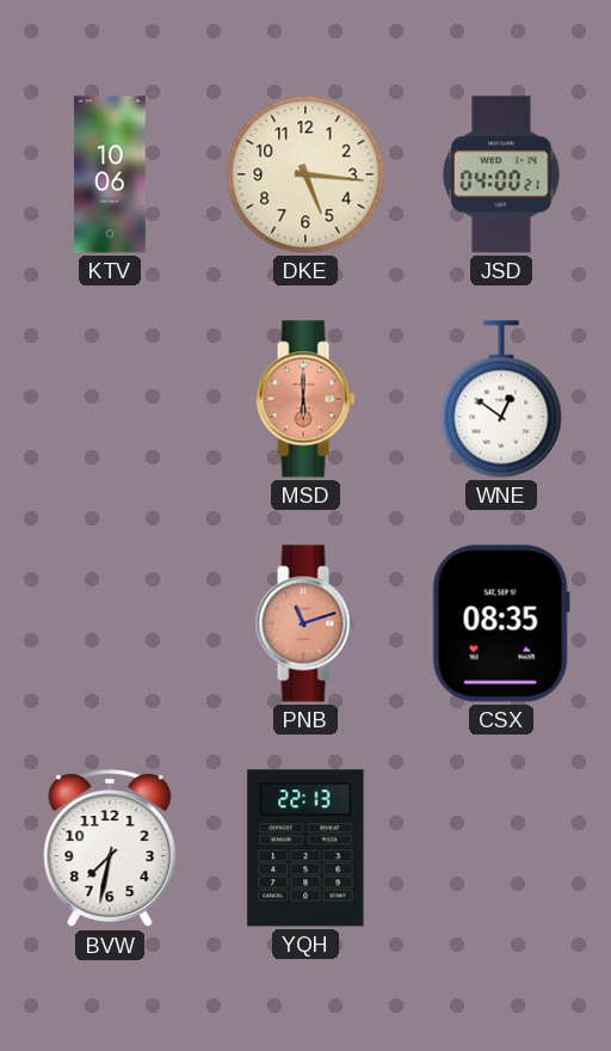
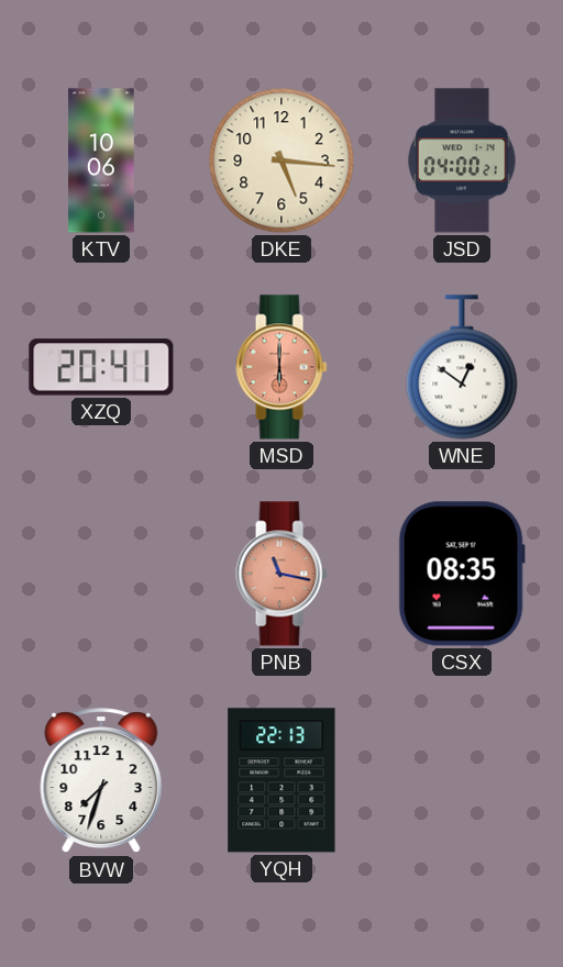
XZQ: none -> 20:41
PNB: 11:12 -> 11:17
BVW: 7:32 -> 7:33
